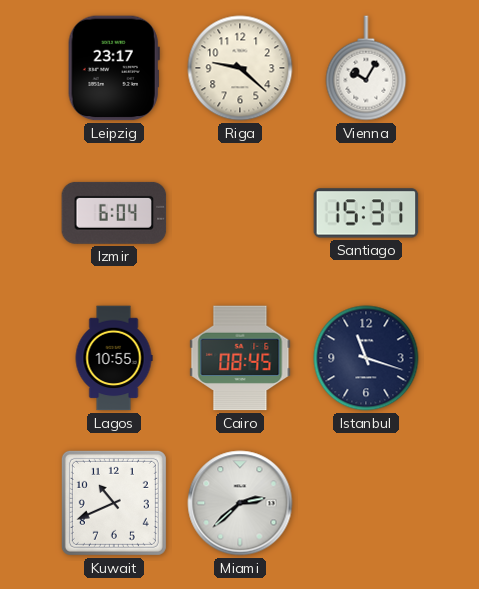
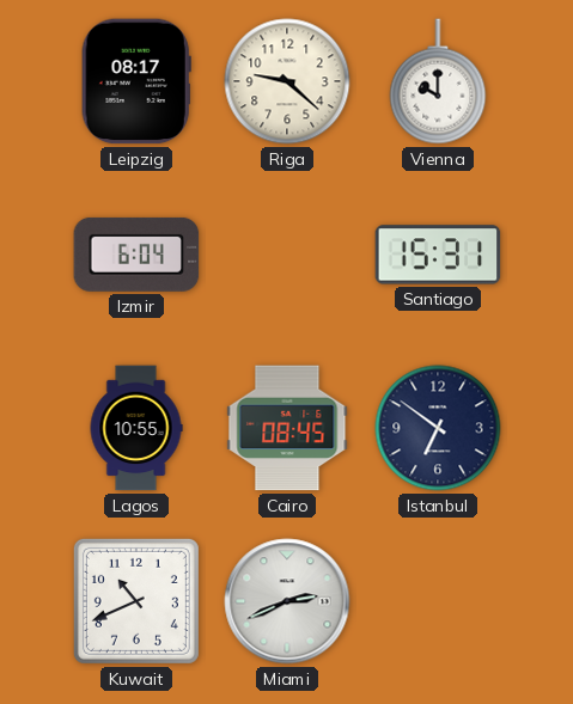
Leipzig: 23:17 -> 08:17
Vienna: 10:05 -> 10:00
Istanbul: 11:18 -> 6:51
Miami: 2:38 -> 2:41
